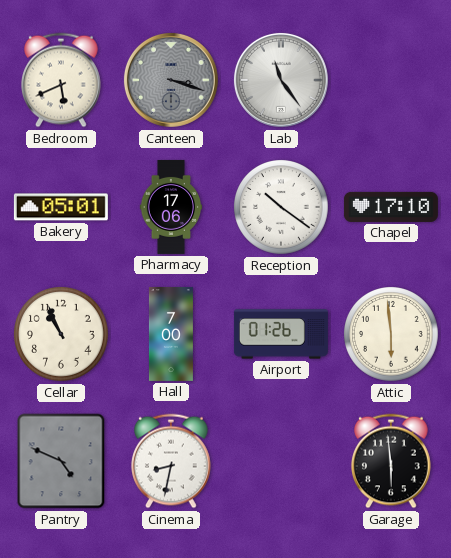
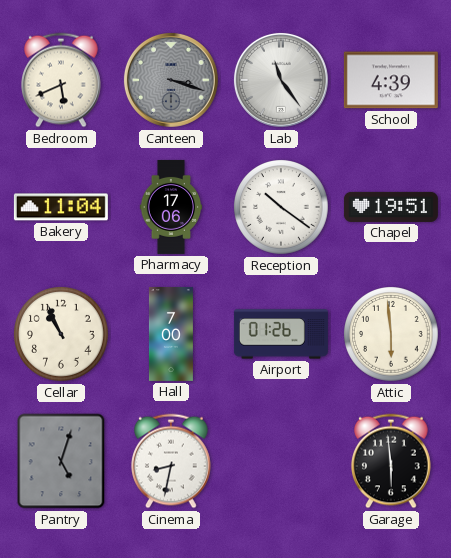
School: none -> 4:39
Bakery: 05:01 -> 11:04
Chapel: 17:10 -> 19:51
Pantry: 4:49 -> 5:03
